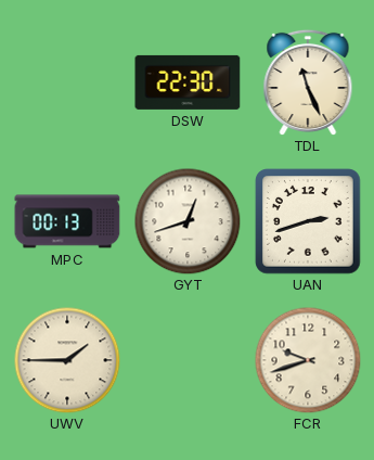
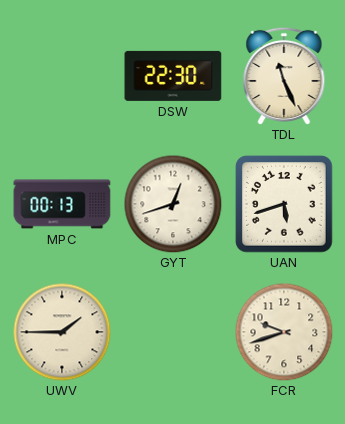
UAN: 2:42 -> 5:42
